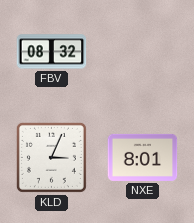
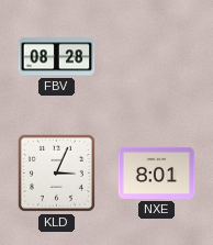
FBV: 08:32 -> 08:28
